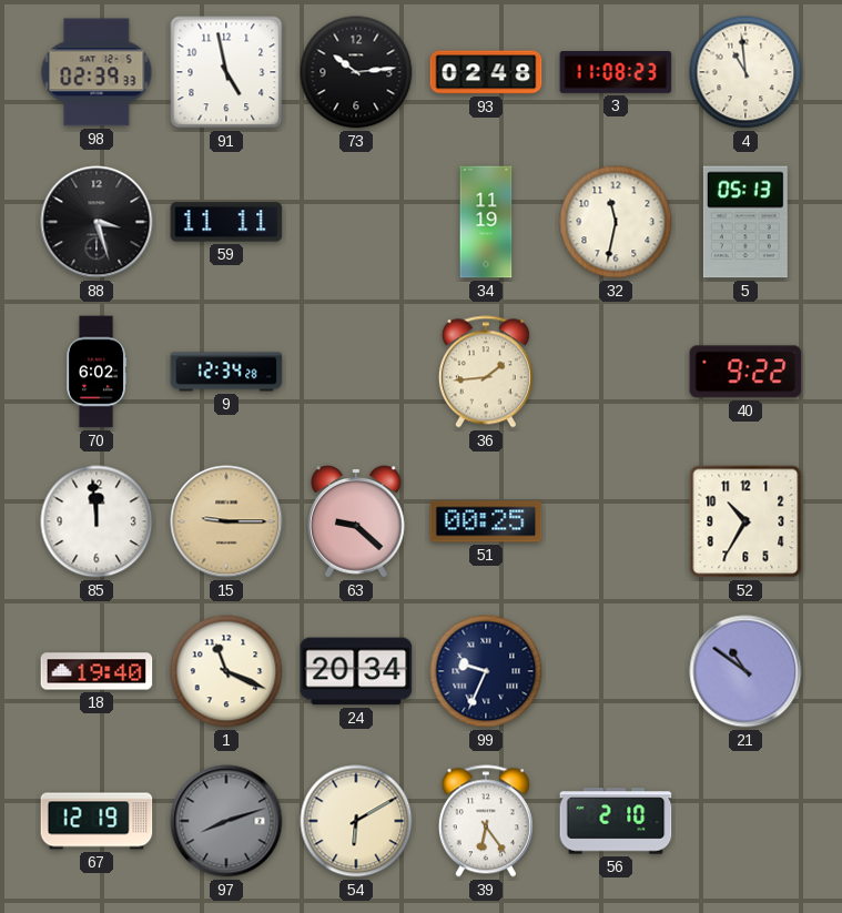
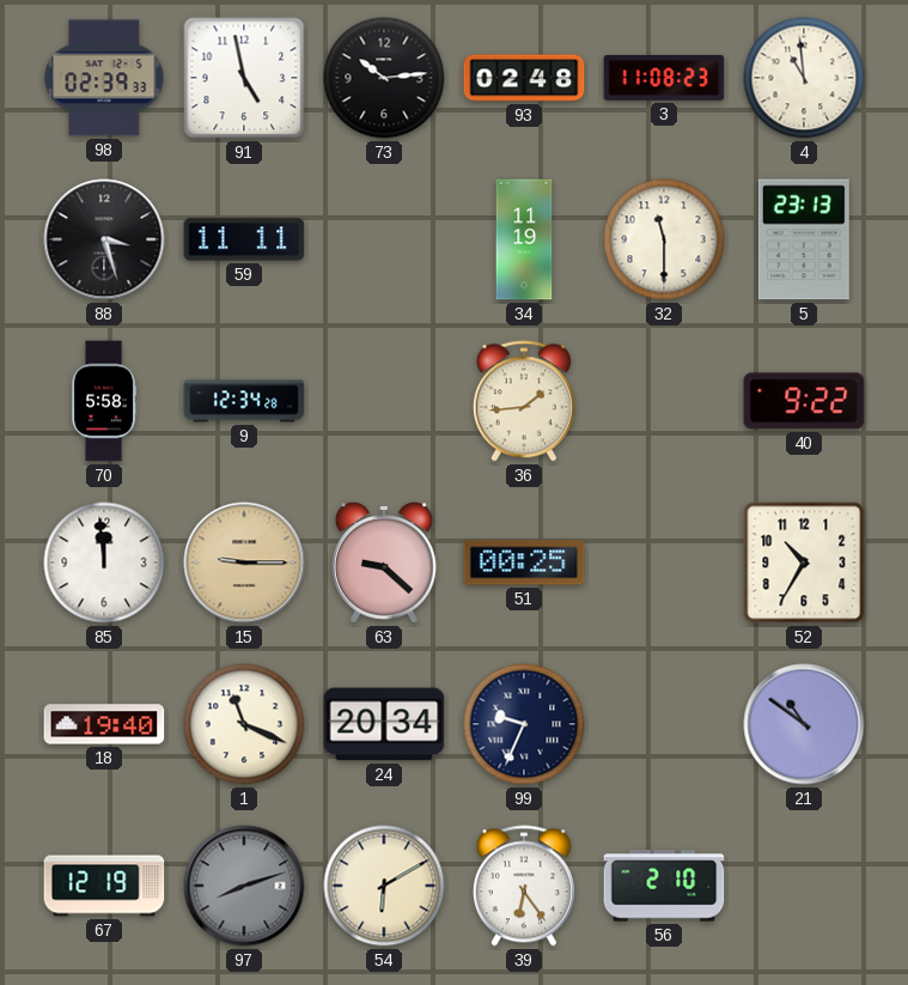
32: 11:32 -> 11:30
5: 05:13 -> 23:13
70: 6:02 -> 5:58
